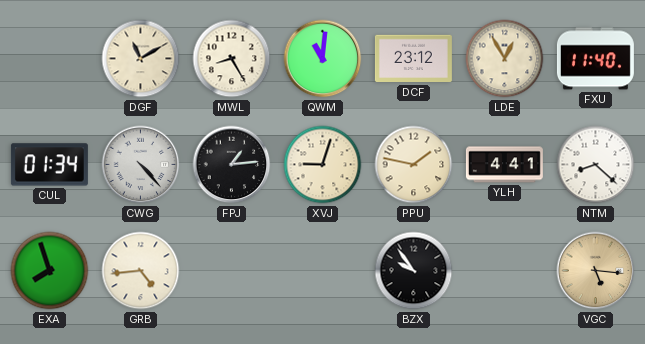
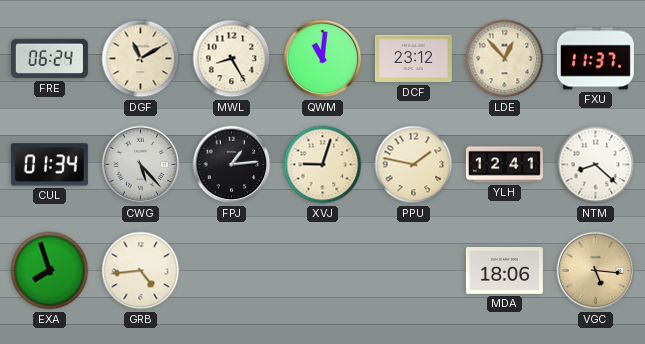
FRE: none -> 06:24
LDE: 12:55 -> 12:53
FXU: 11:40 -> 11:37
CWG: 4:23 -> 5:23
YLH: 4:41 -> 12:41
BZX: 9:54 -> none
MDA: none -> 18:06
